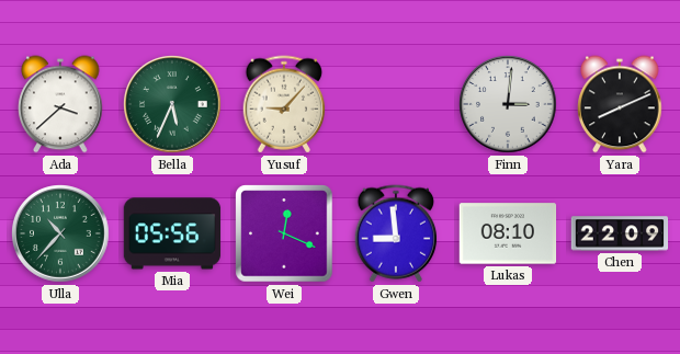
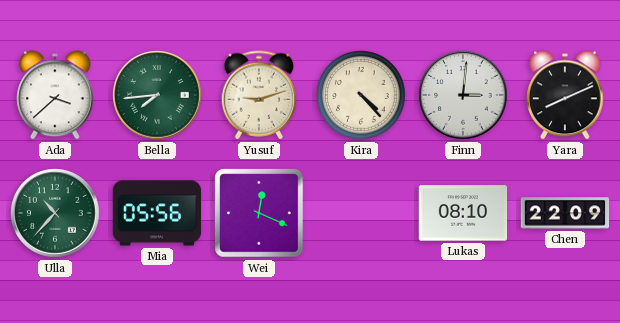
Bella: 5:34 -> 7:44
Yusuf: 9:07 -> 9:12
Kira: none -> 4:23
Gwen: 8:59 -> none
